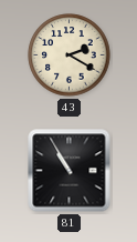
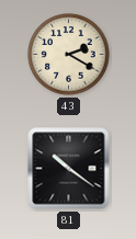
81: 10:55 -> 10:21
